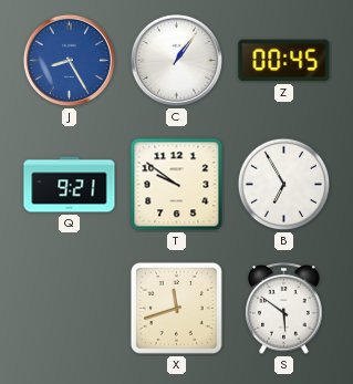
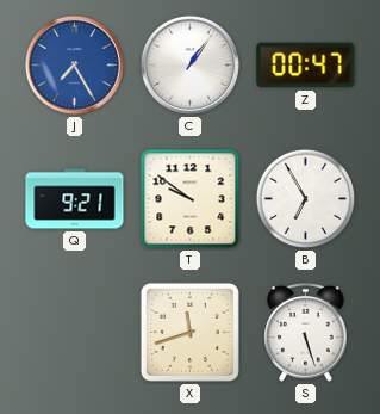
J: 8:25 -> 7:25
Z: 00:45 -> 00:47
S: 5:51 -> 5:27
